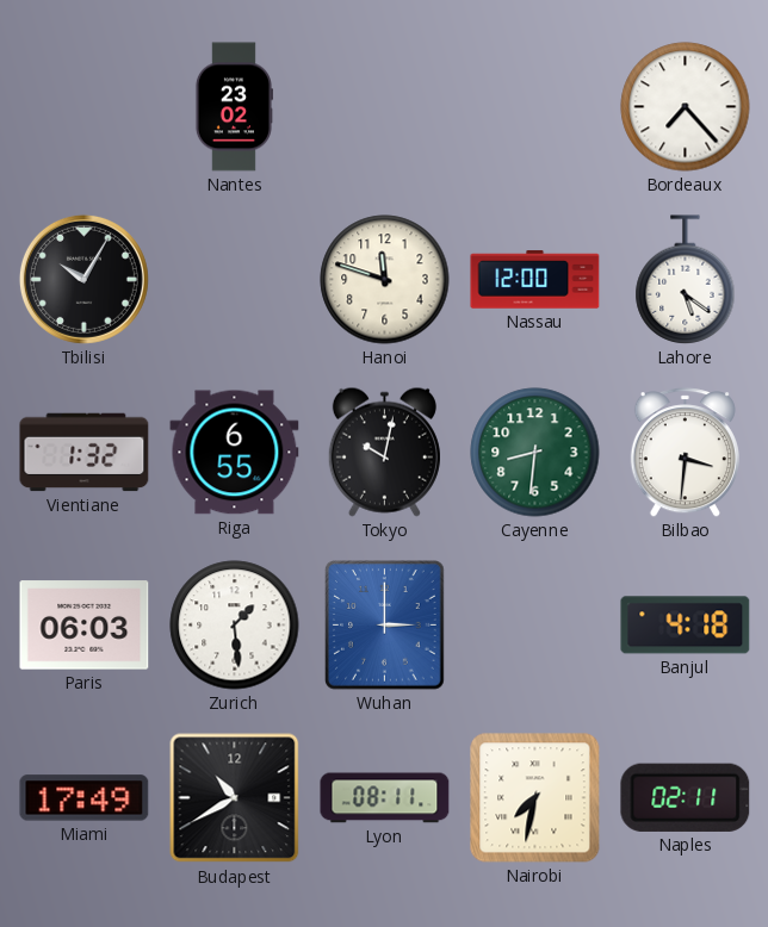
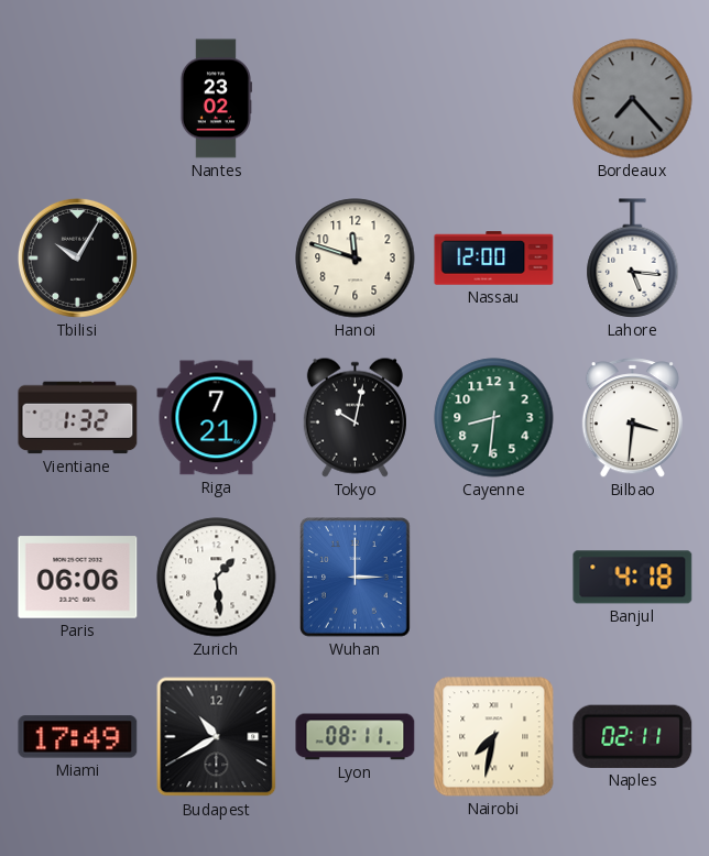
Bordeaux dial: white -> grey
Lahore: 5:21 -> 5:16
Riga: 6:55 -> 7:21
Paris: 06:03 -> 06:06
